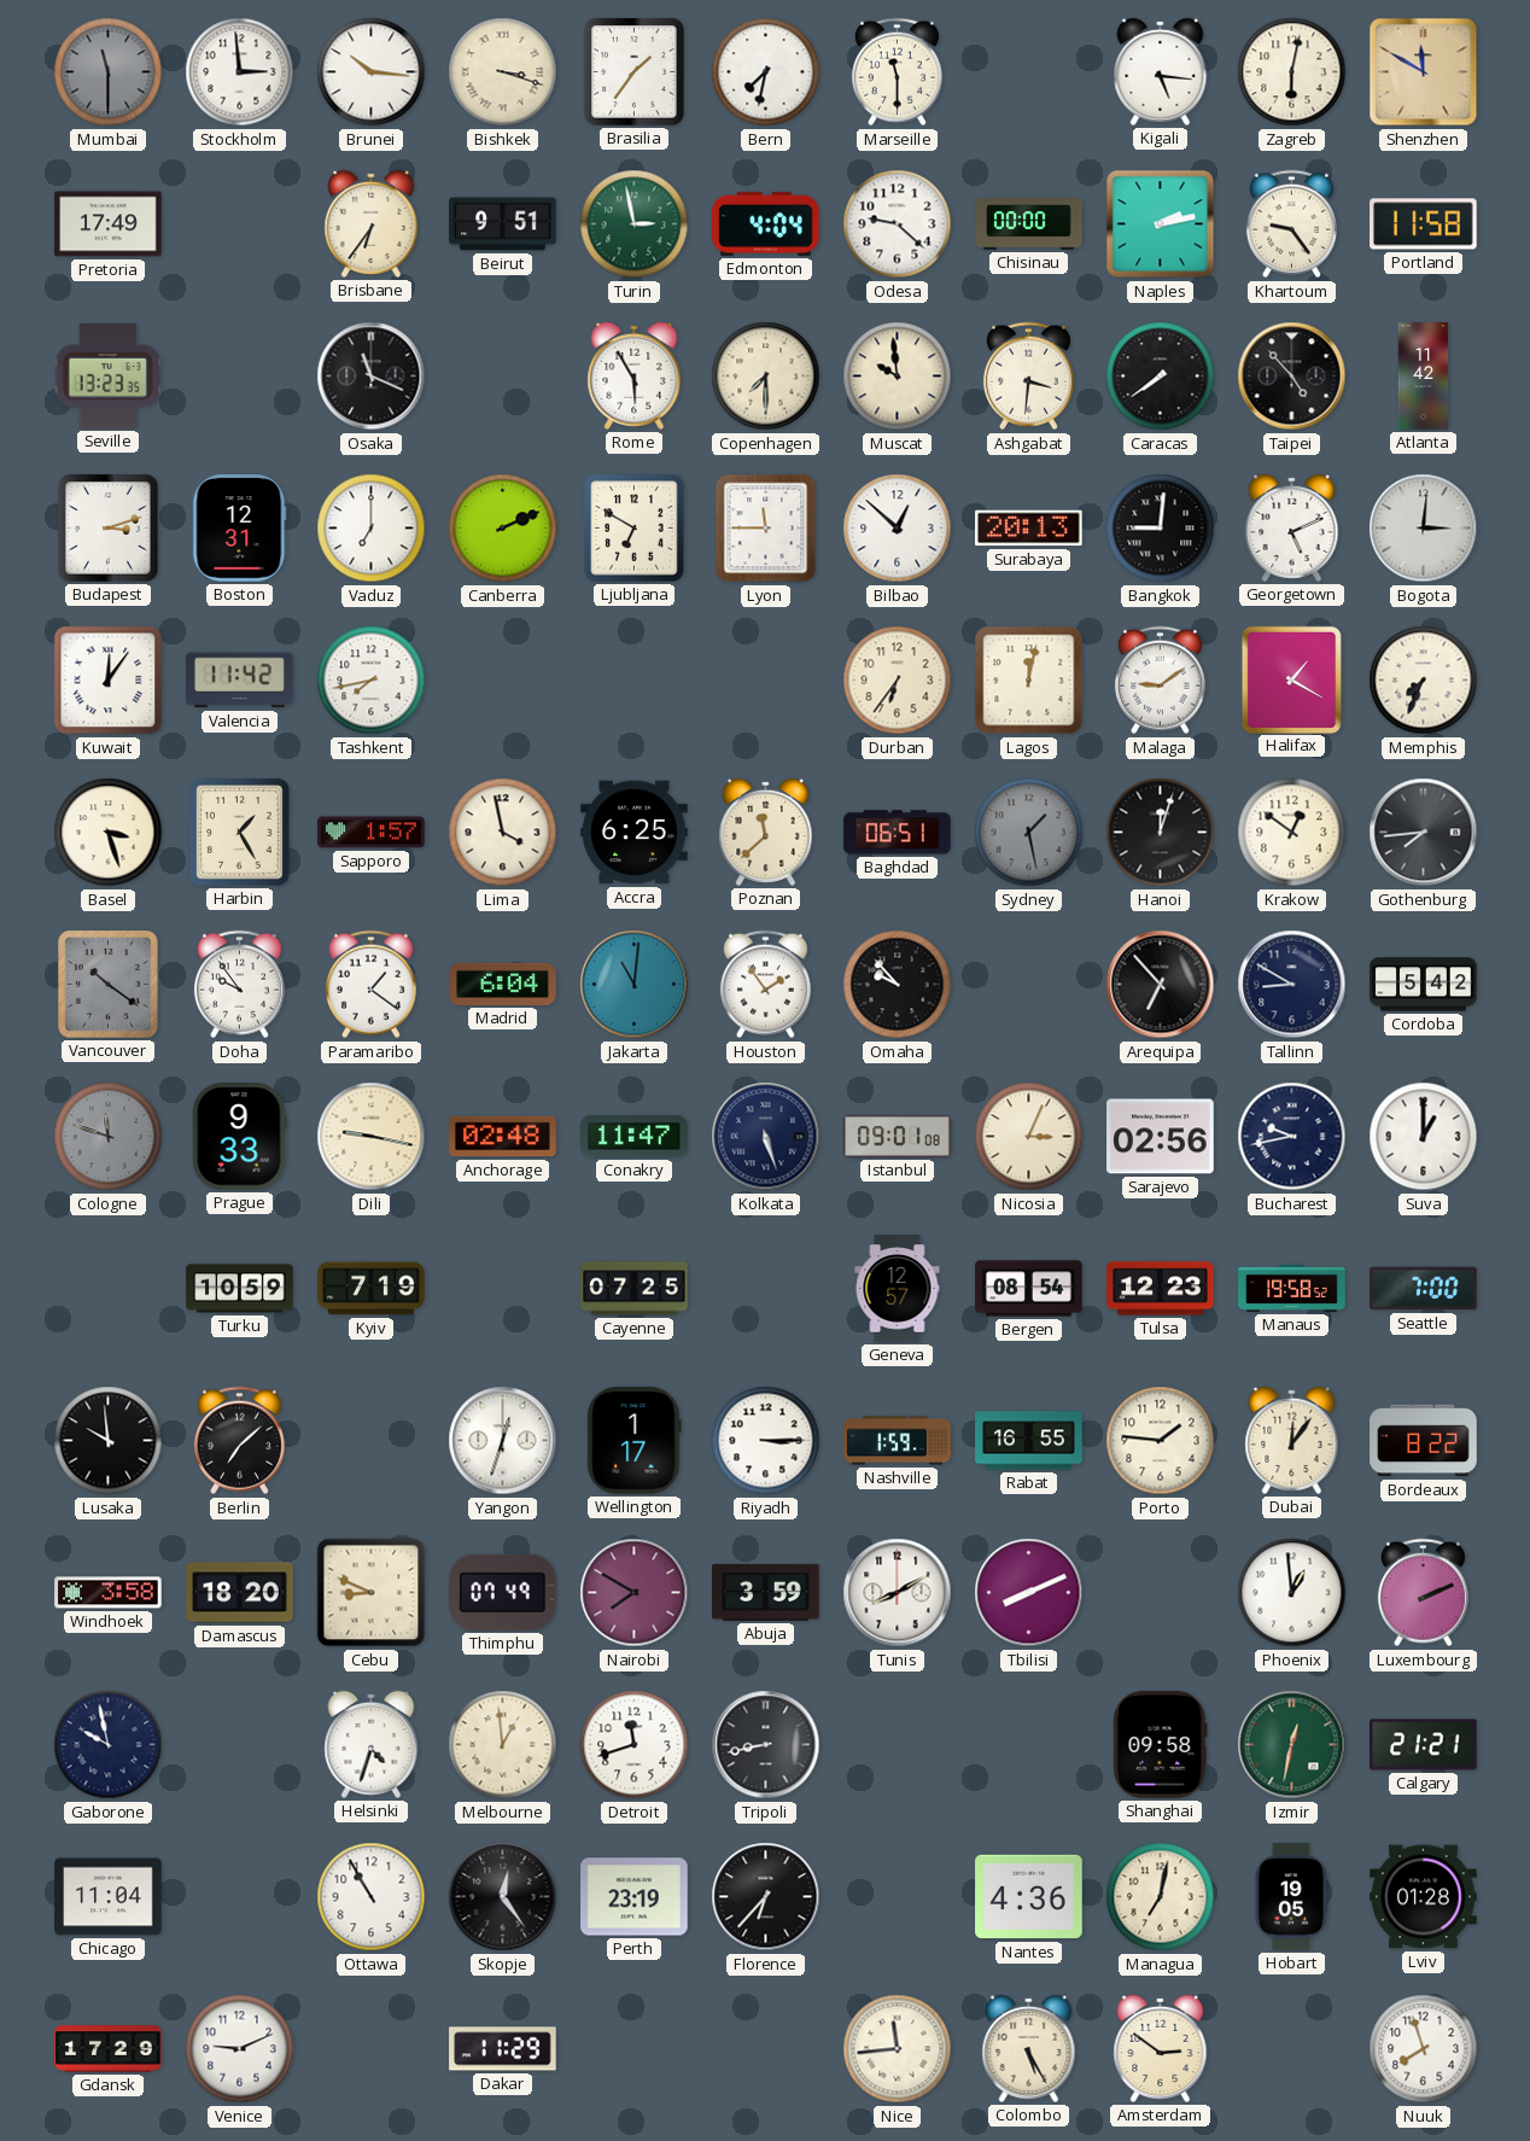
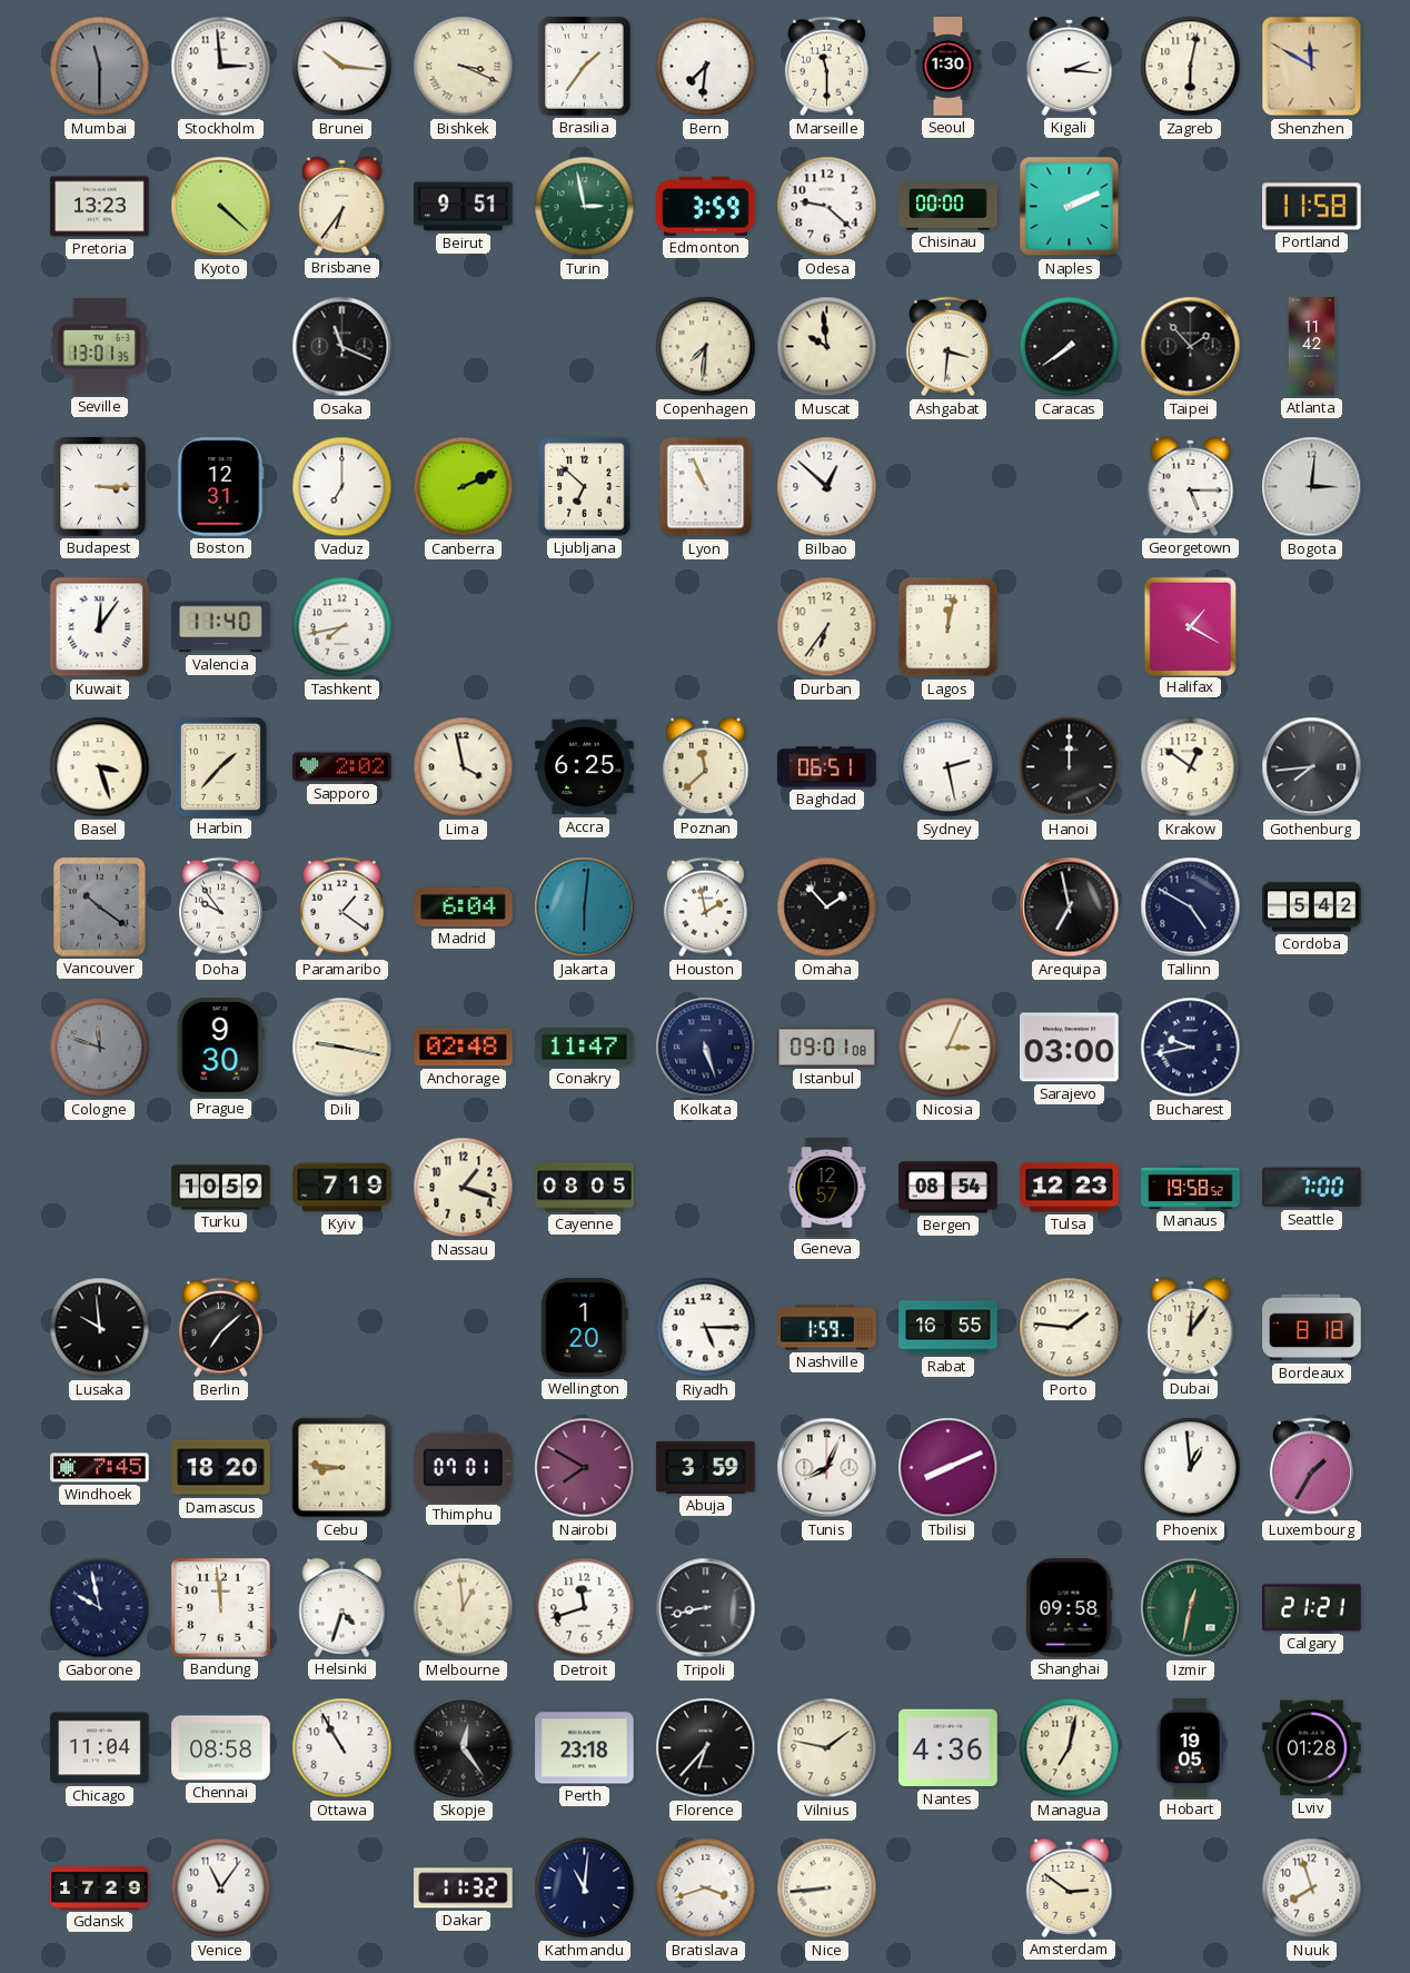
Bishkek: 3:18 -> 3:19
Bern: 7:32 -> 7:31
Seoul: none -> 1:30
Kigali: 5:16 -> 2:16
Pretoria: 17:49 -> 13:23
Kyoto: none -> 4:22
Edmonton: 4:04 -> 3:59
Naples: 2:13 -> 2:11
Khartoum: 9:24 -> none
Seville: 13:23 -> 13:01
Rome: 5:55 -> none
Copenhagen: 7:30 -> 7:31
Taipei: 4:53 -> 1:53
Budapest: 3:12 -> 3:15
Ljubljana: 6:50 -> 6:52
Lyon: 11:45 -> 10:56
Surabaya: 20:13 -> none
Bangkok: 9:01 -> none
Georgetown: 5:11 -> 5:15
Valencia: 11:42 -> 11:40
Malaga: 9:09 -> none
Memphis: 7:34 -> none
Harbin: 1:25 -> 1:37
Sapporo: 1:57 -> 2:02
Sydney: 1:28 -> 2:28
Sydney dial: grey -> white
Hanoi: 12:03 -> 12:00
Jakarta: 11:01 -> 6:01
Houston: 1:54 -> 1:58
Omaha: 9:53 -> 1:53
Arequipa: 6:53 -> 6:58
Tallinn: 8:50 -> 4:50
Prague: 9:33 -> 9:30
Sarajevo: 02:56 -> 03:00
Suva: 1:00 -> none
Nassau: none -> 1:18
Cayenne: 07:25 -> 08:05
Yangon: 12:33 -> none
Wellington: 1:17 -> 1:20
Riyadh: 3:15 -> 5:15
Bordeaux: 8:22 -> 8:18
Windhoek: 3:58 -> 7:45
Cebu: 8:49 -> 8:46
Thimphu: 07:49 -> 07:01
Tunis: 8:10 -> 8:04
Luxembourg: 2:11 -> 1:35
Bandung: none -> 11:59
Chennai: none -> 08:58
Perth: 23:19 -> 23:18
Vilnius: none -> 1:47
Venice: 9:11 -> 11:06
Dakar: 11:29 -> 11:32
Kathmandu: none -> 11:01
Bratislava: none -> 3:42
Nice: 11:44 -> 8:44
Colombo: 5:25 -> none
